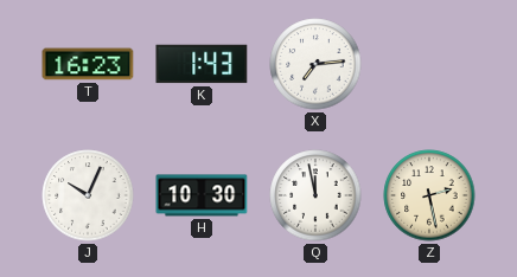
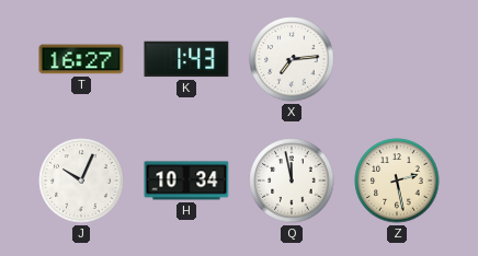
T: 16:23 -> 16:27
H: 10:30 -> 10:34
